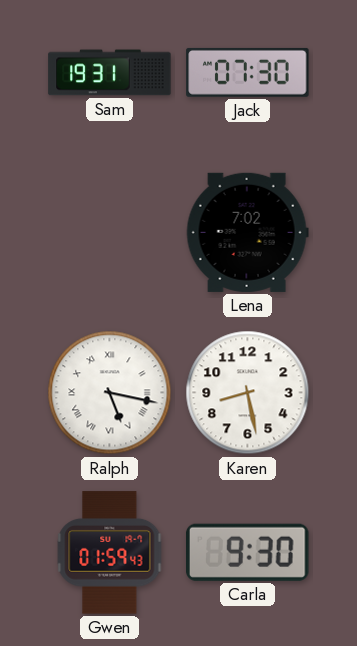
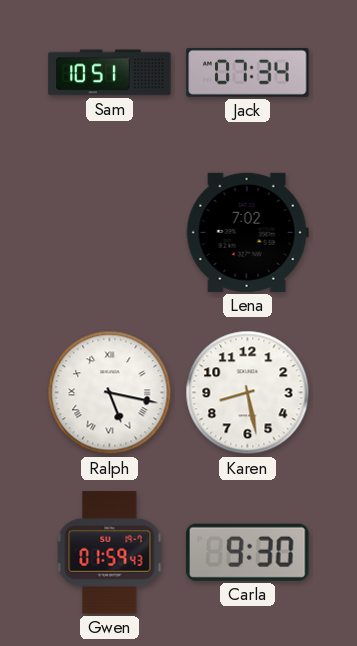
Sam: 19:31 -> 10:51
Jack: 07:30 -> 07:34
